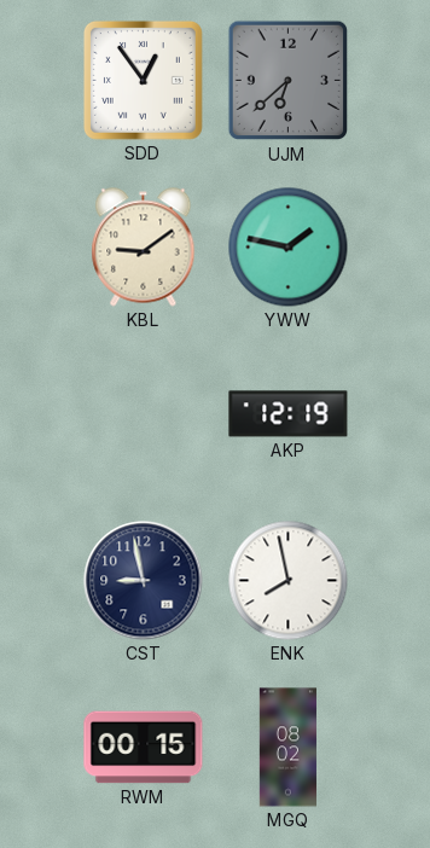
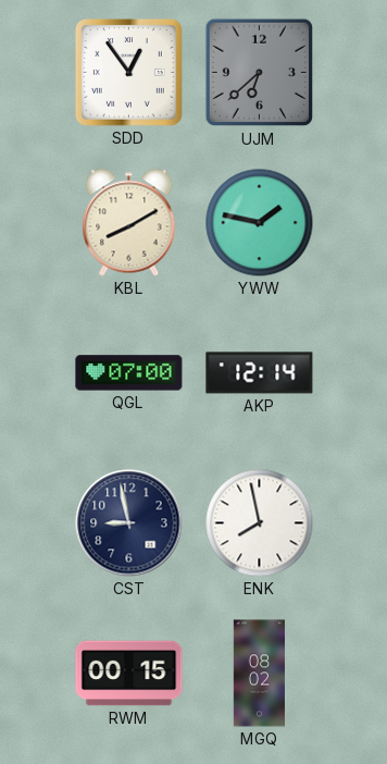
KBL: 9:09 -> 8:10
QGL: none -> 07:00
AKP: 12:19 -> 12:14
